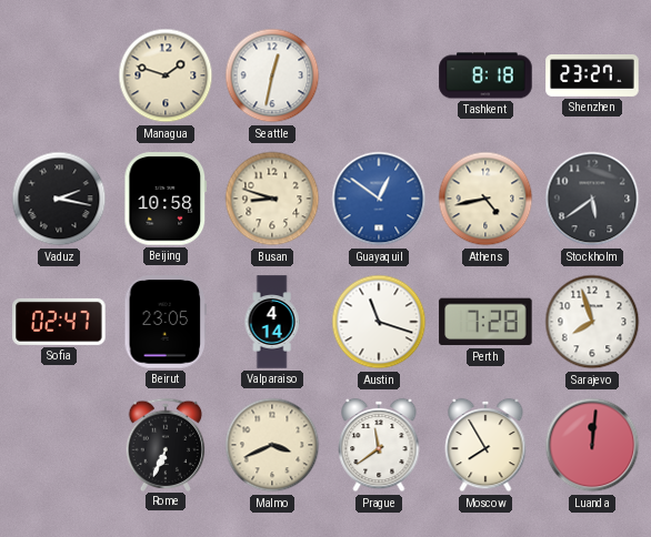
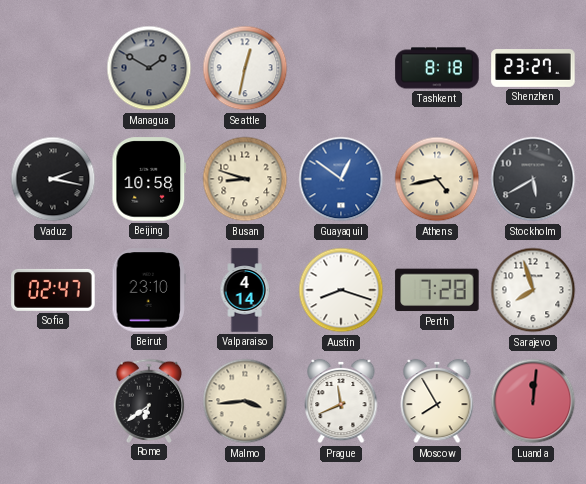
Managua: 1:48 -> 1:50
Managua dial: cream -> grey
Stockholm: 5:39 -> 5:40
Beirut: 23:05 -> 23:10
Austin: 11:18 -> 8:18
Rome: 6:34 -> 6:39
Malmo: 3:41 -> 3:44
Prague: 11:39 -> 11:41
